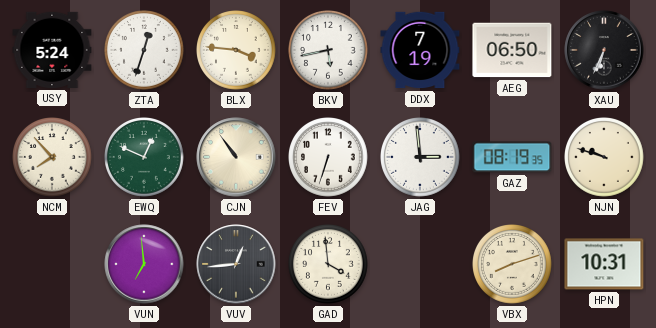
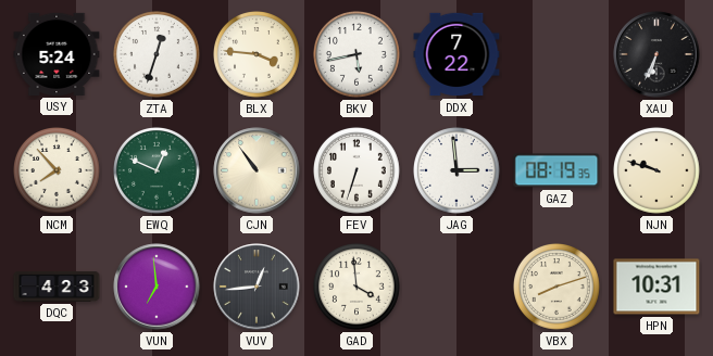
DDX: 7:19 -> 7:22
AEG: 06:50 -> none
DQC: none -> 4:23
